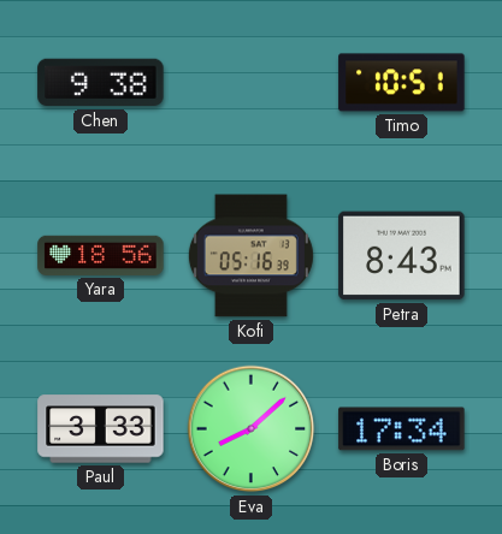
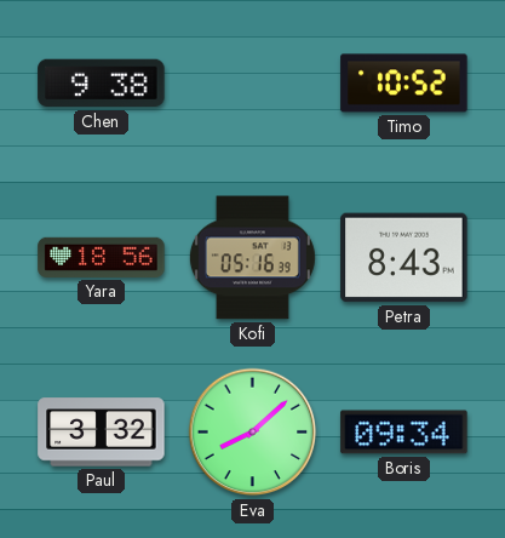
Timo: 10:51 -> 10:52
Paul: 3:33 -> 3:32
Boris: 17:34 -> 09:34
